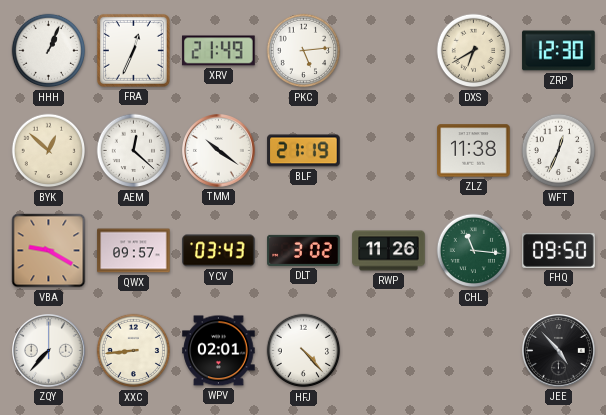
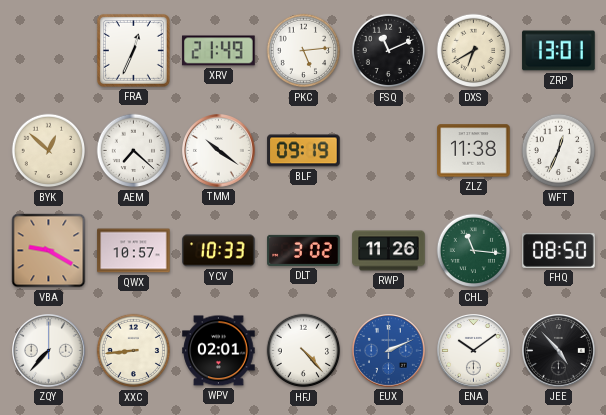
HHH: 1:04 -> none
FSQ: none -> 11:11
ZRP: 12:30 -> 13:01
AEM: 12:22 -> 7:22
BLF: 21:19 -> 09:19
QWX: 09:57 -> 10:57
YCV: 03:43 -> 10:33
FHQ: 09:50 -> 08:50
EUX: none -> 2:11
ENA: none -> 10:09
